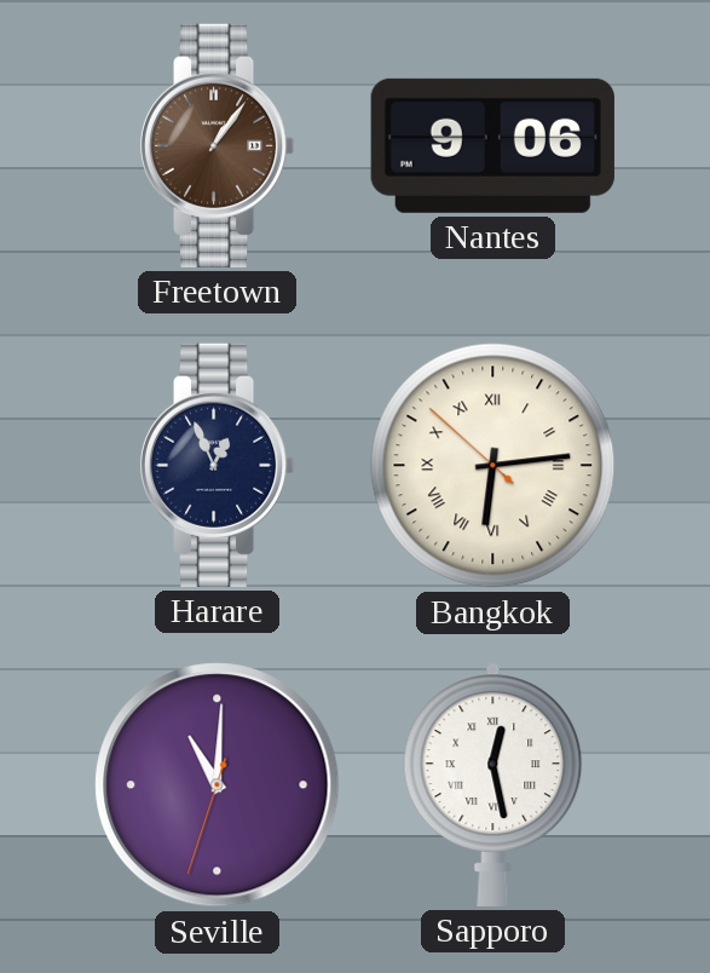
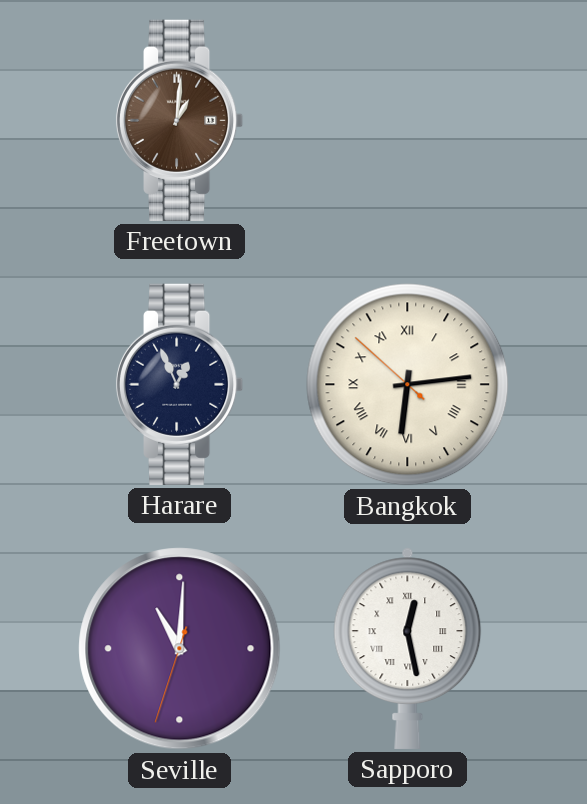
Freetown: 1:06 -> 1:01
Nantes: 9:06 -> none
